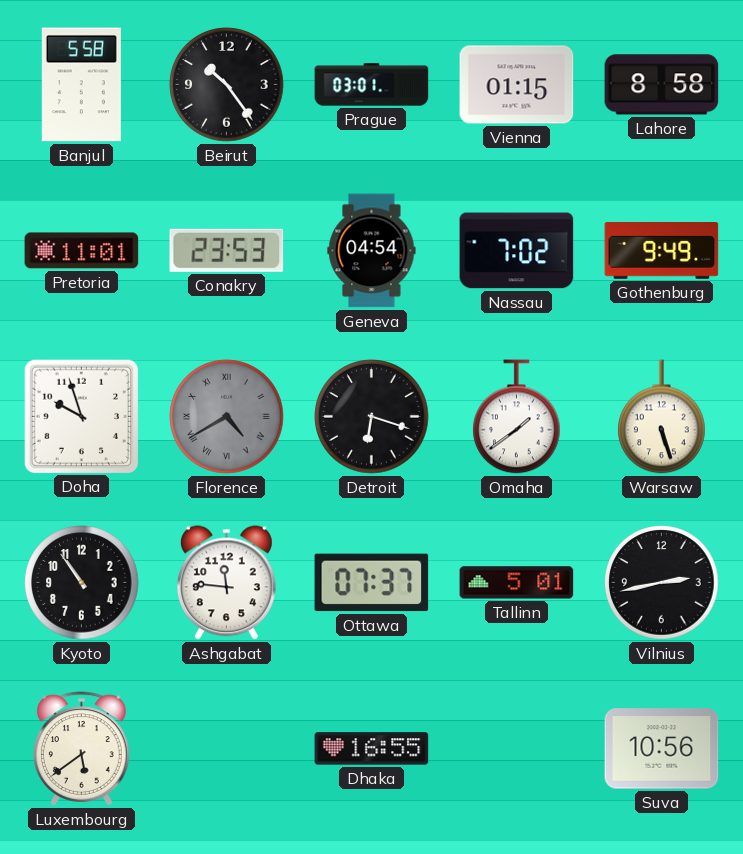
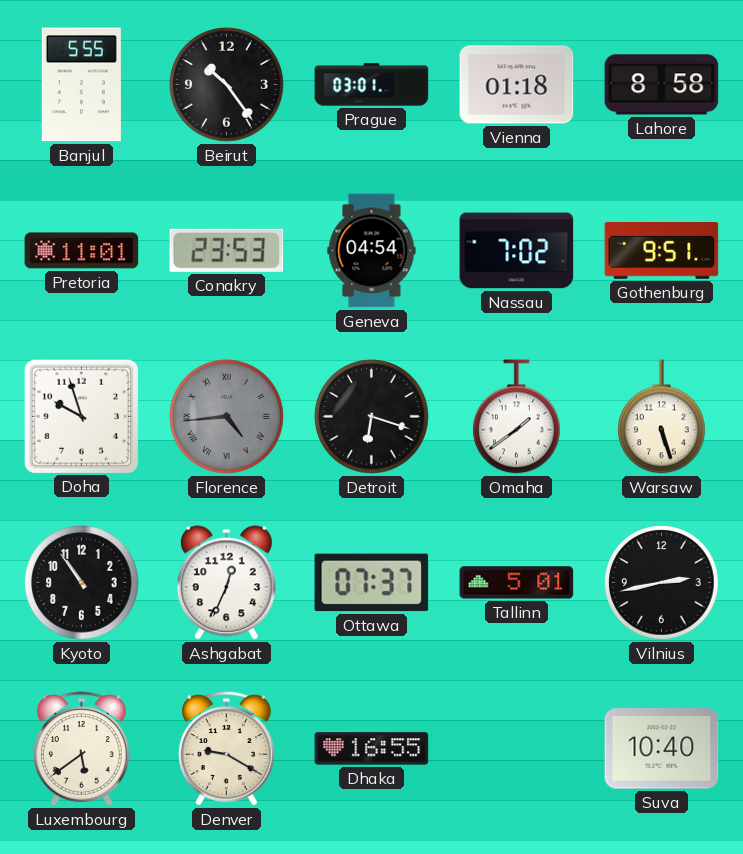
Banjul: 5:58 -> 5:55
Vienna: 01:15 -> 01:18
Gothenburg: 9:49 -> 9:51
Florence: 4:40 -> 4:44
Ashgabat: 11:46 -> 12:34
Denver: none -> 9:20
Suva: 10:56 -> 10:40
